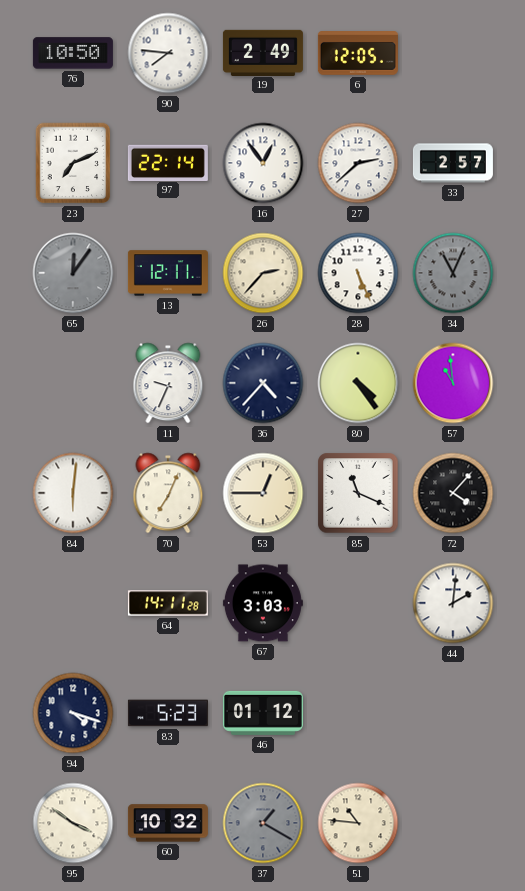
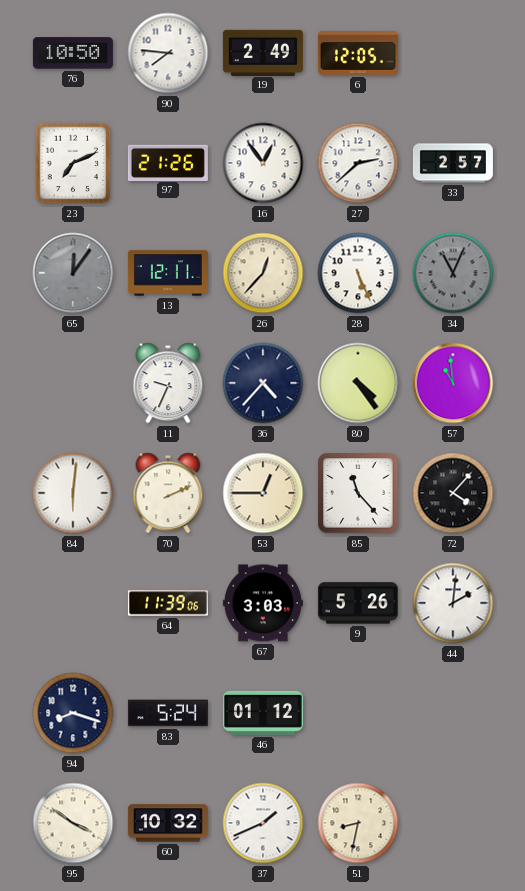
97: 22:14 -> 21:26
26: 2:37 -> 12:37
70: 7:04 -> 2:11
85: 11:19 -> 11:23
64: 14:11 -> 11:39
9: none -> 5:26
94: 4:18 -> 8:18
83: 5:23 -> 5:24
37: 1:20 -> 1:41
37 dial: grey -> white
51: 10:46 -> 8:32
